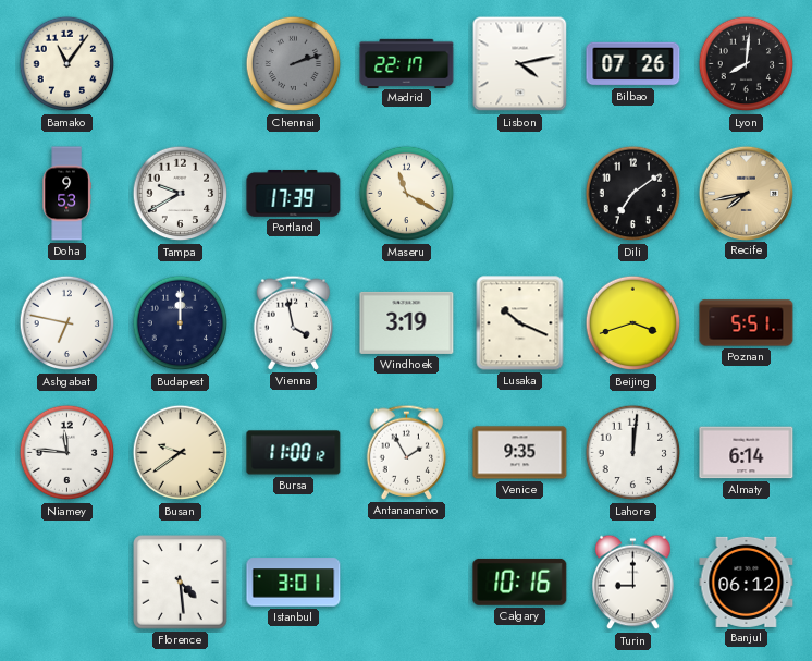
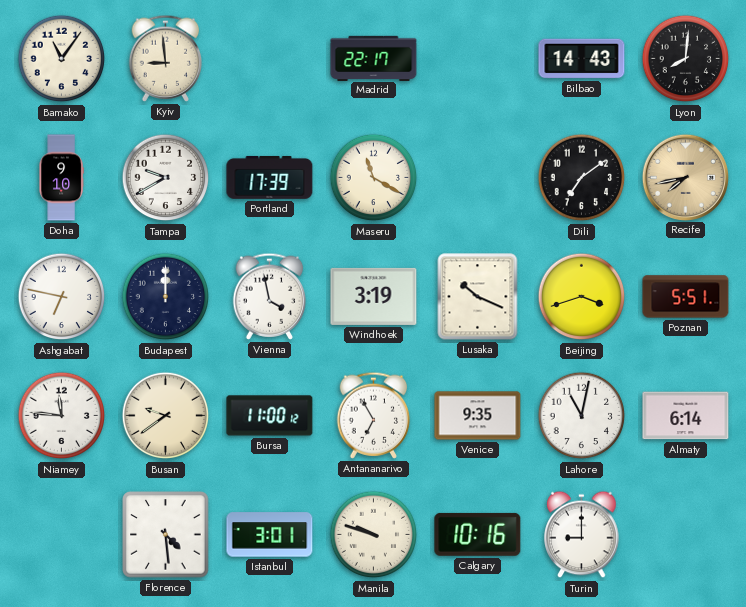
Kyiv: none -> 8:59
Chennai: 2:12 -> none
Lisbon: 4:13 -> none
Bilbao: 07:26 -> 14:43
Doha: 9:53 -> 9:10
Antananarivo: 1:55 -> 6:55
Lahore: 12:01 -> 11:02
Manila: none -> 9:48
Banjul: 06:12 -> none
